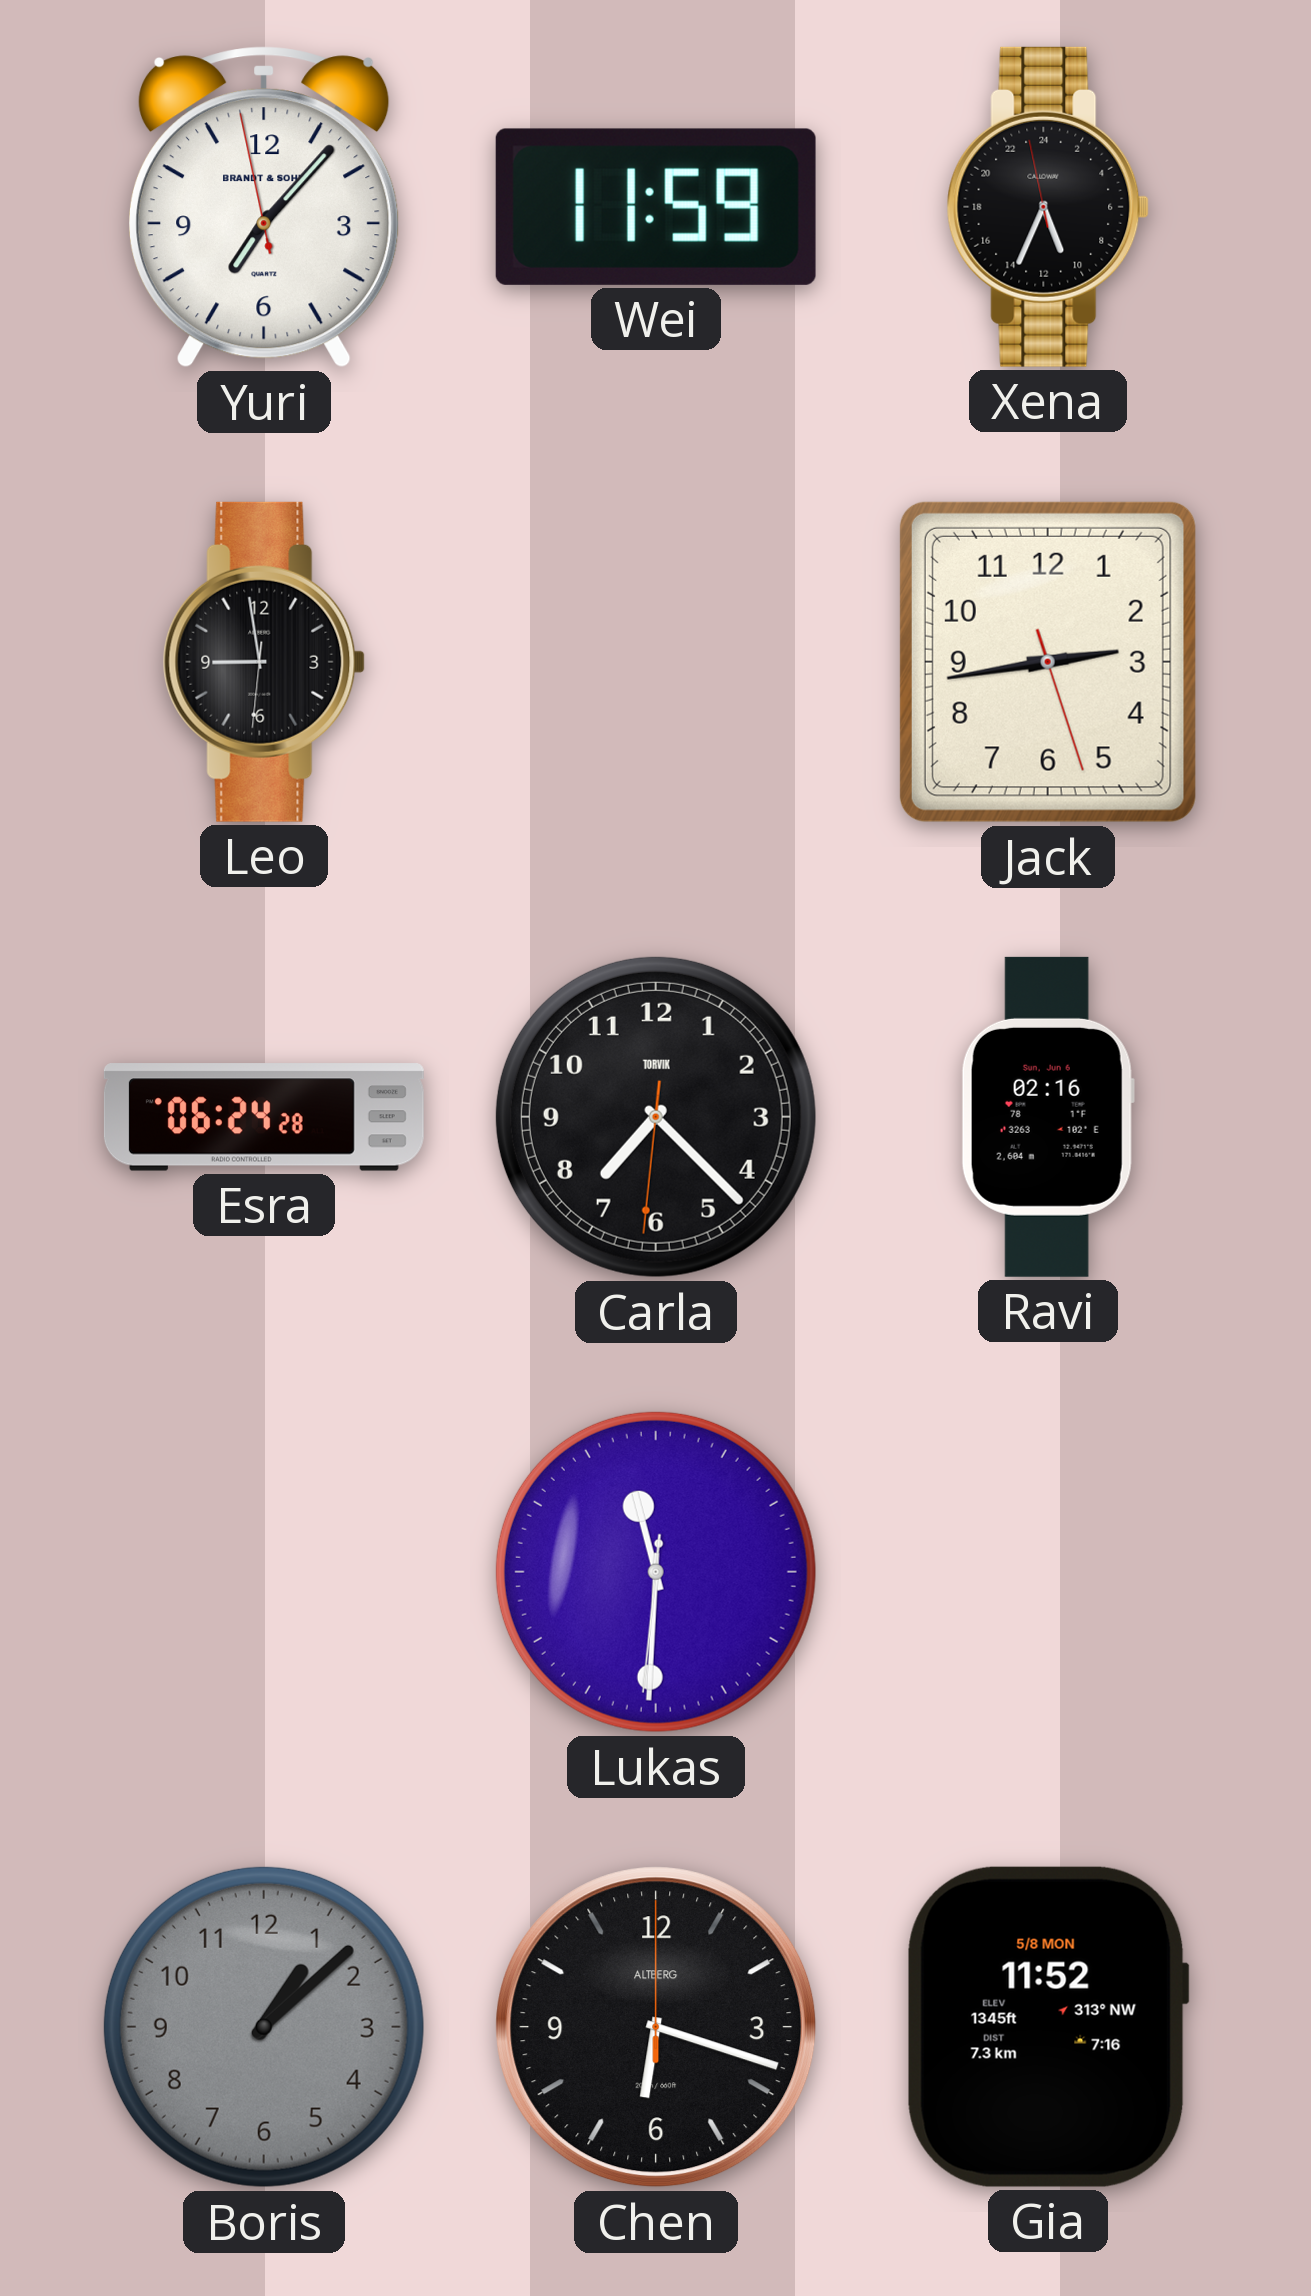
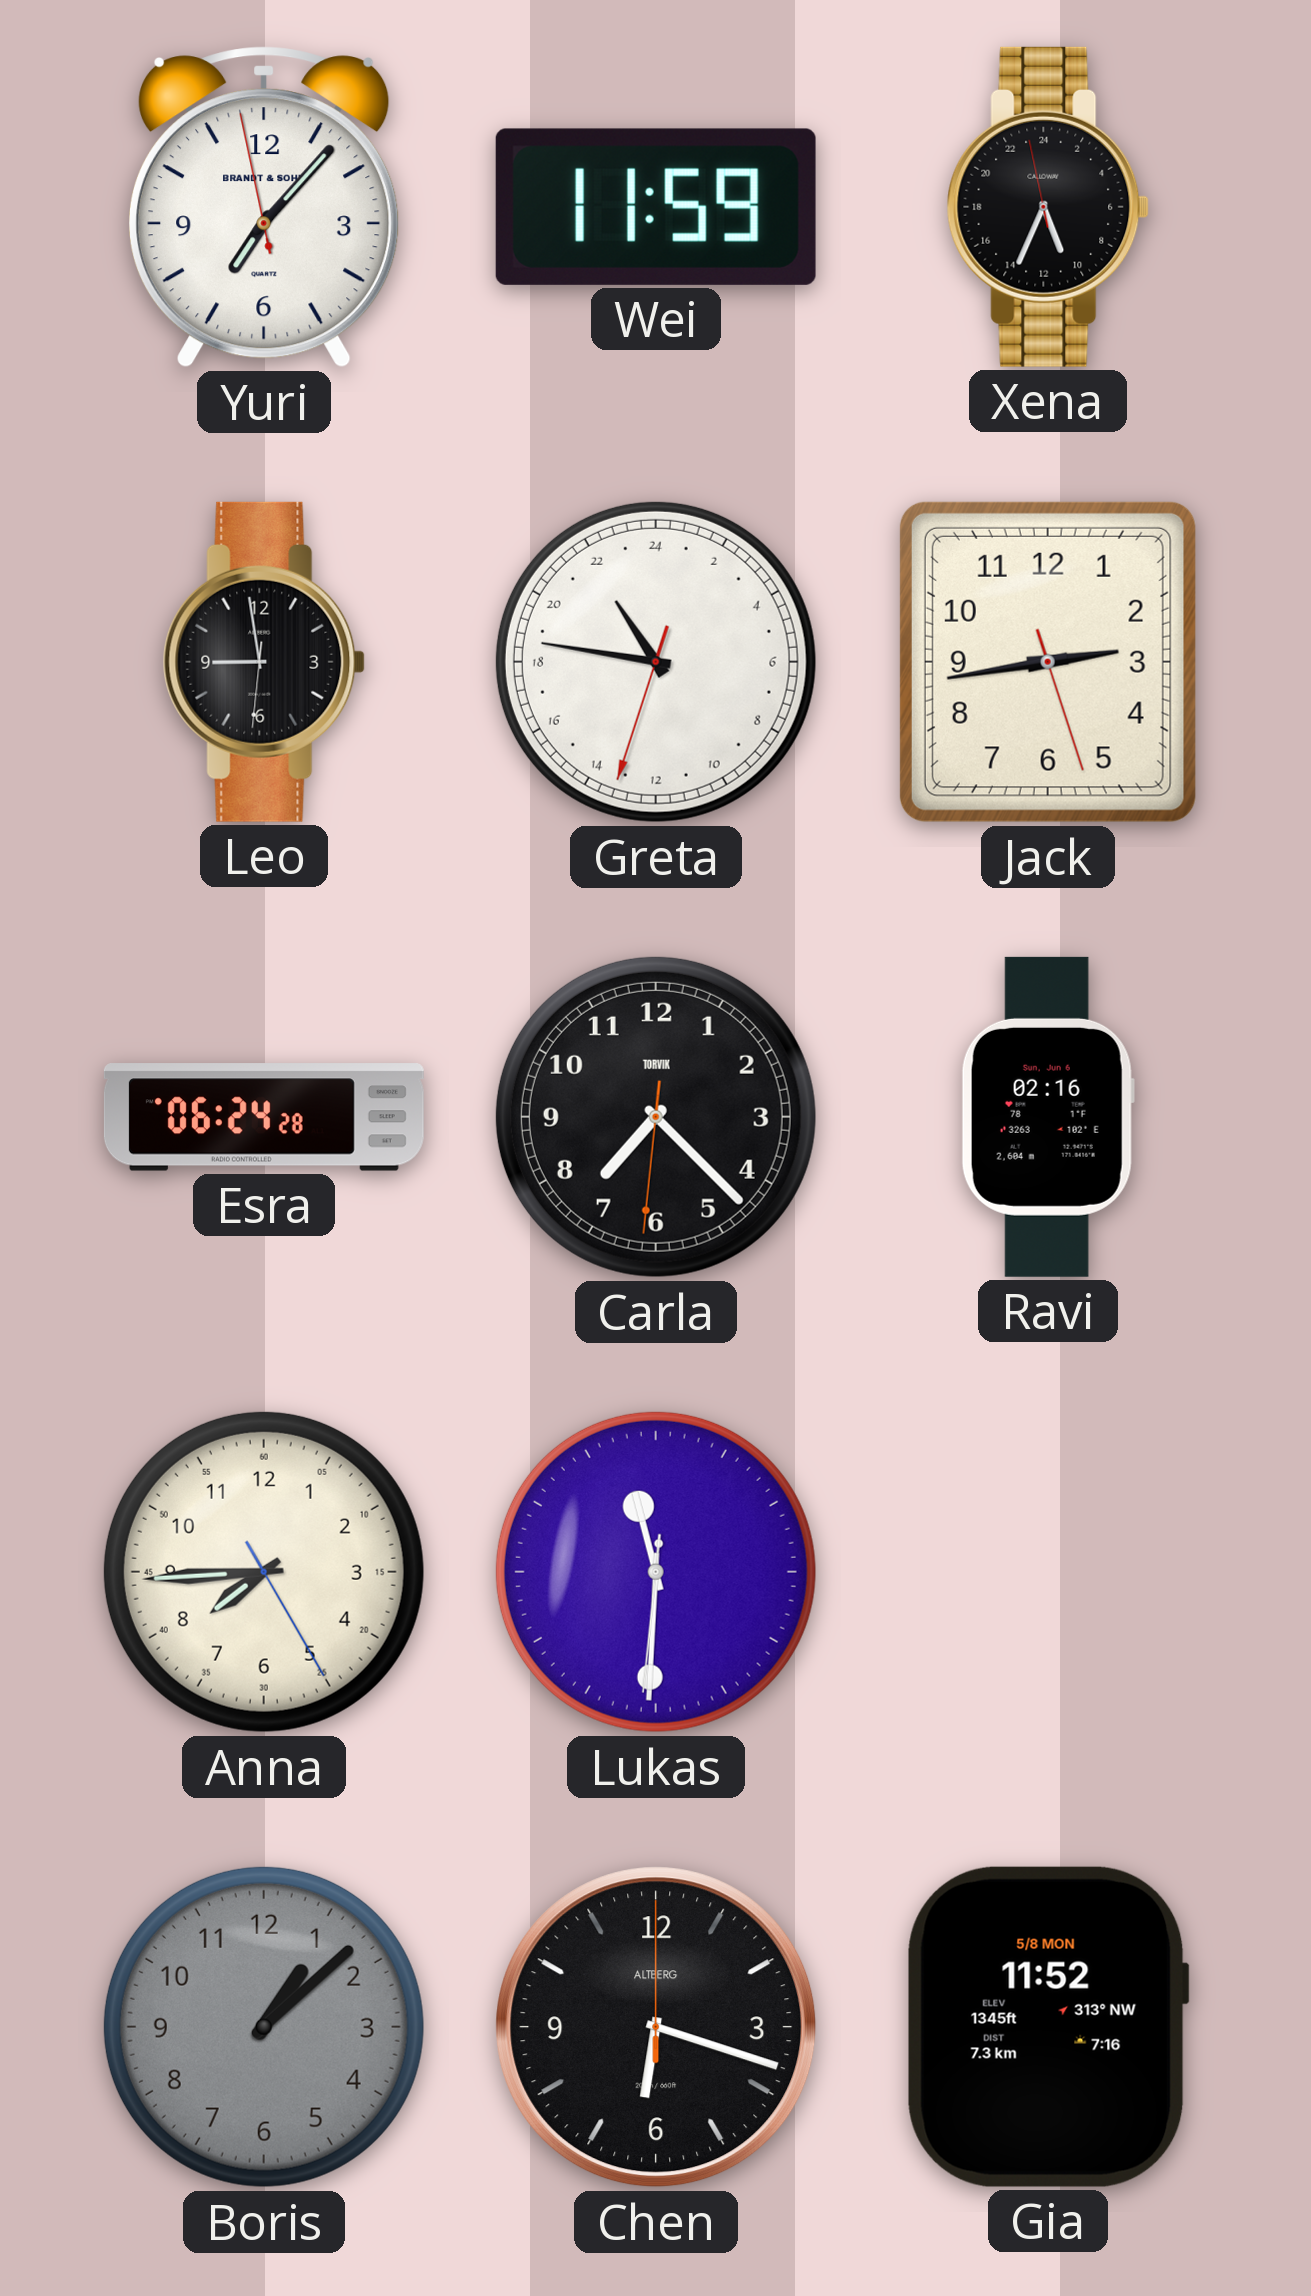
Greta: none -> 21:46
Anna: none -> 7:44
